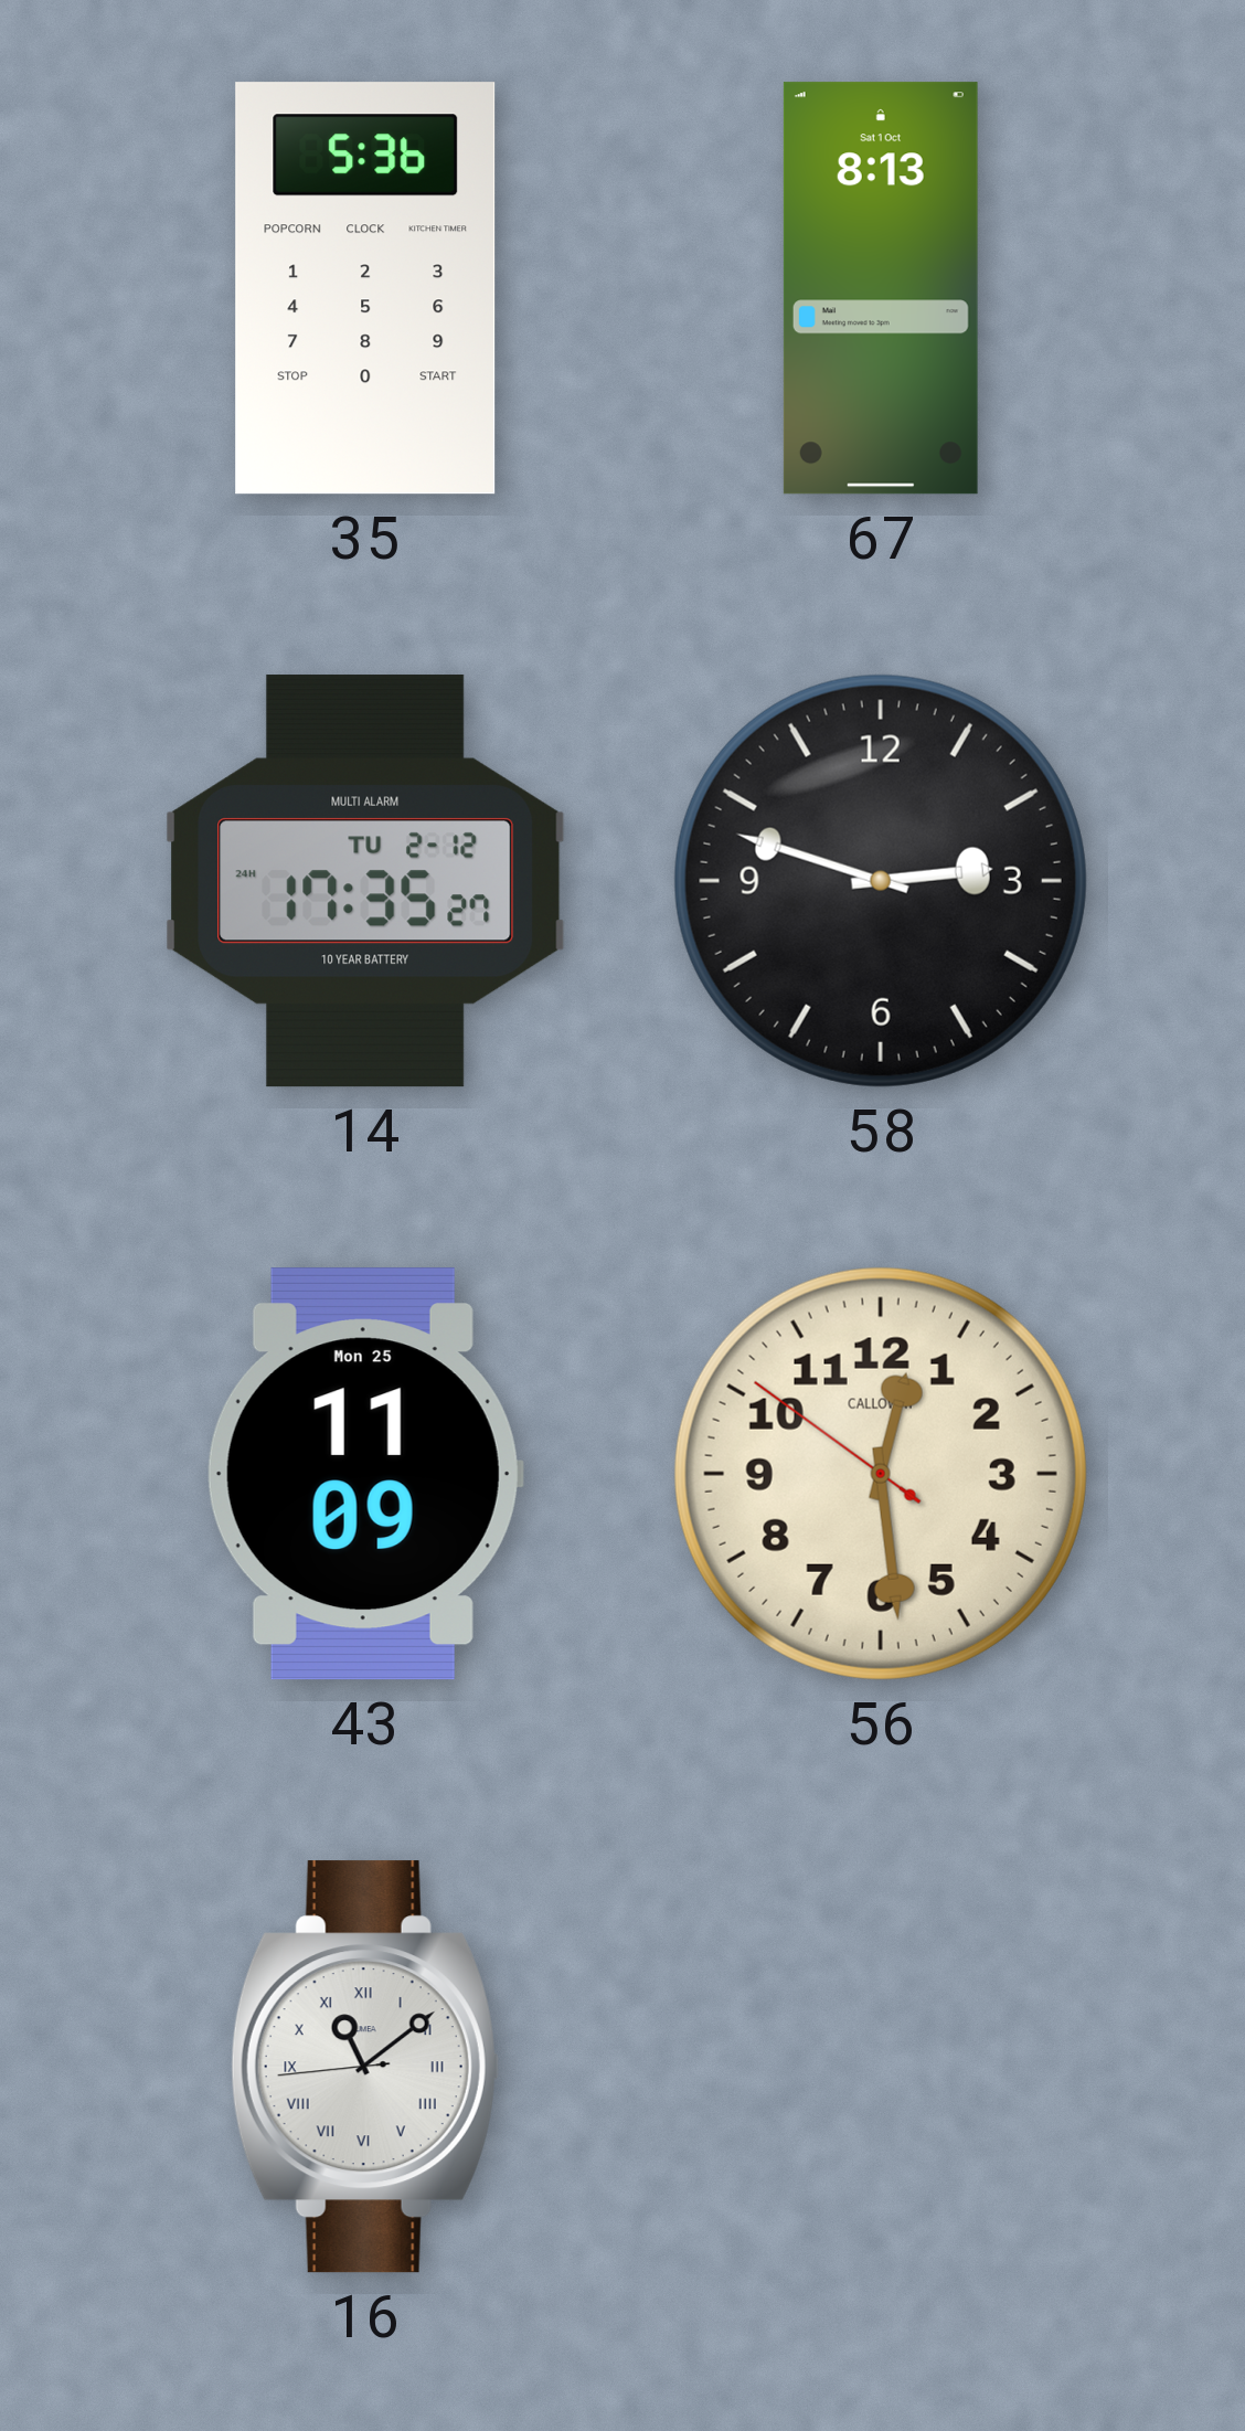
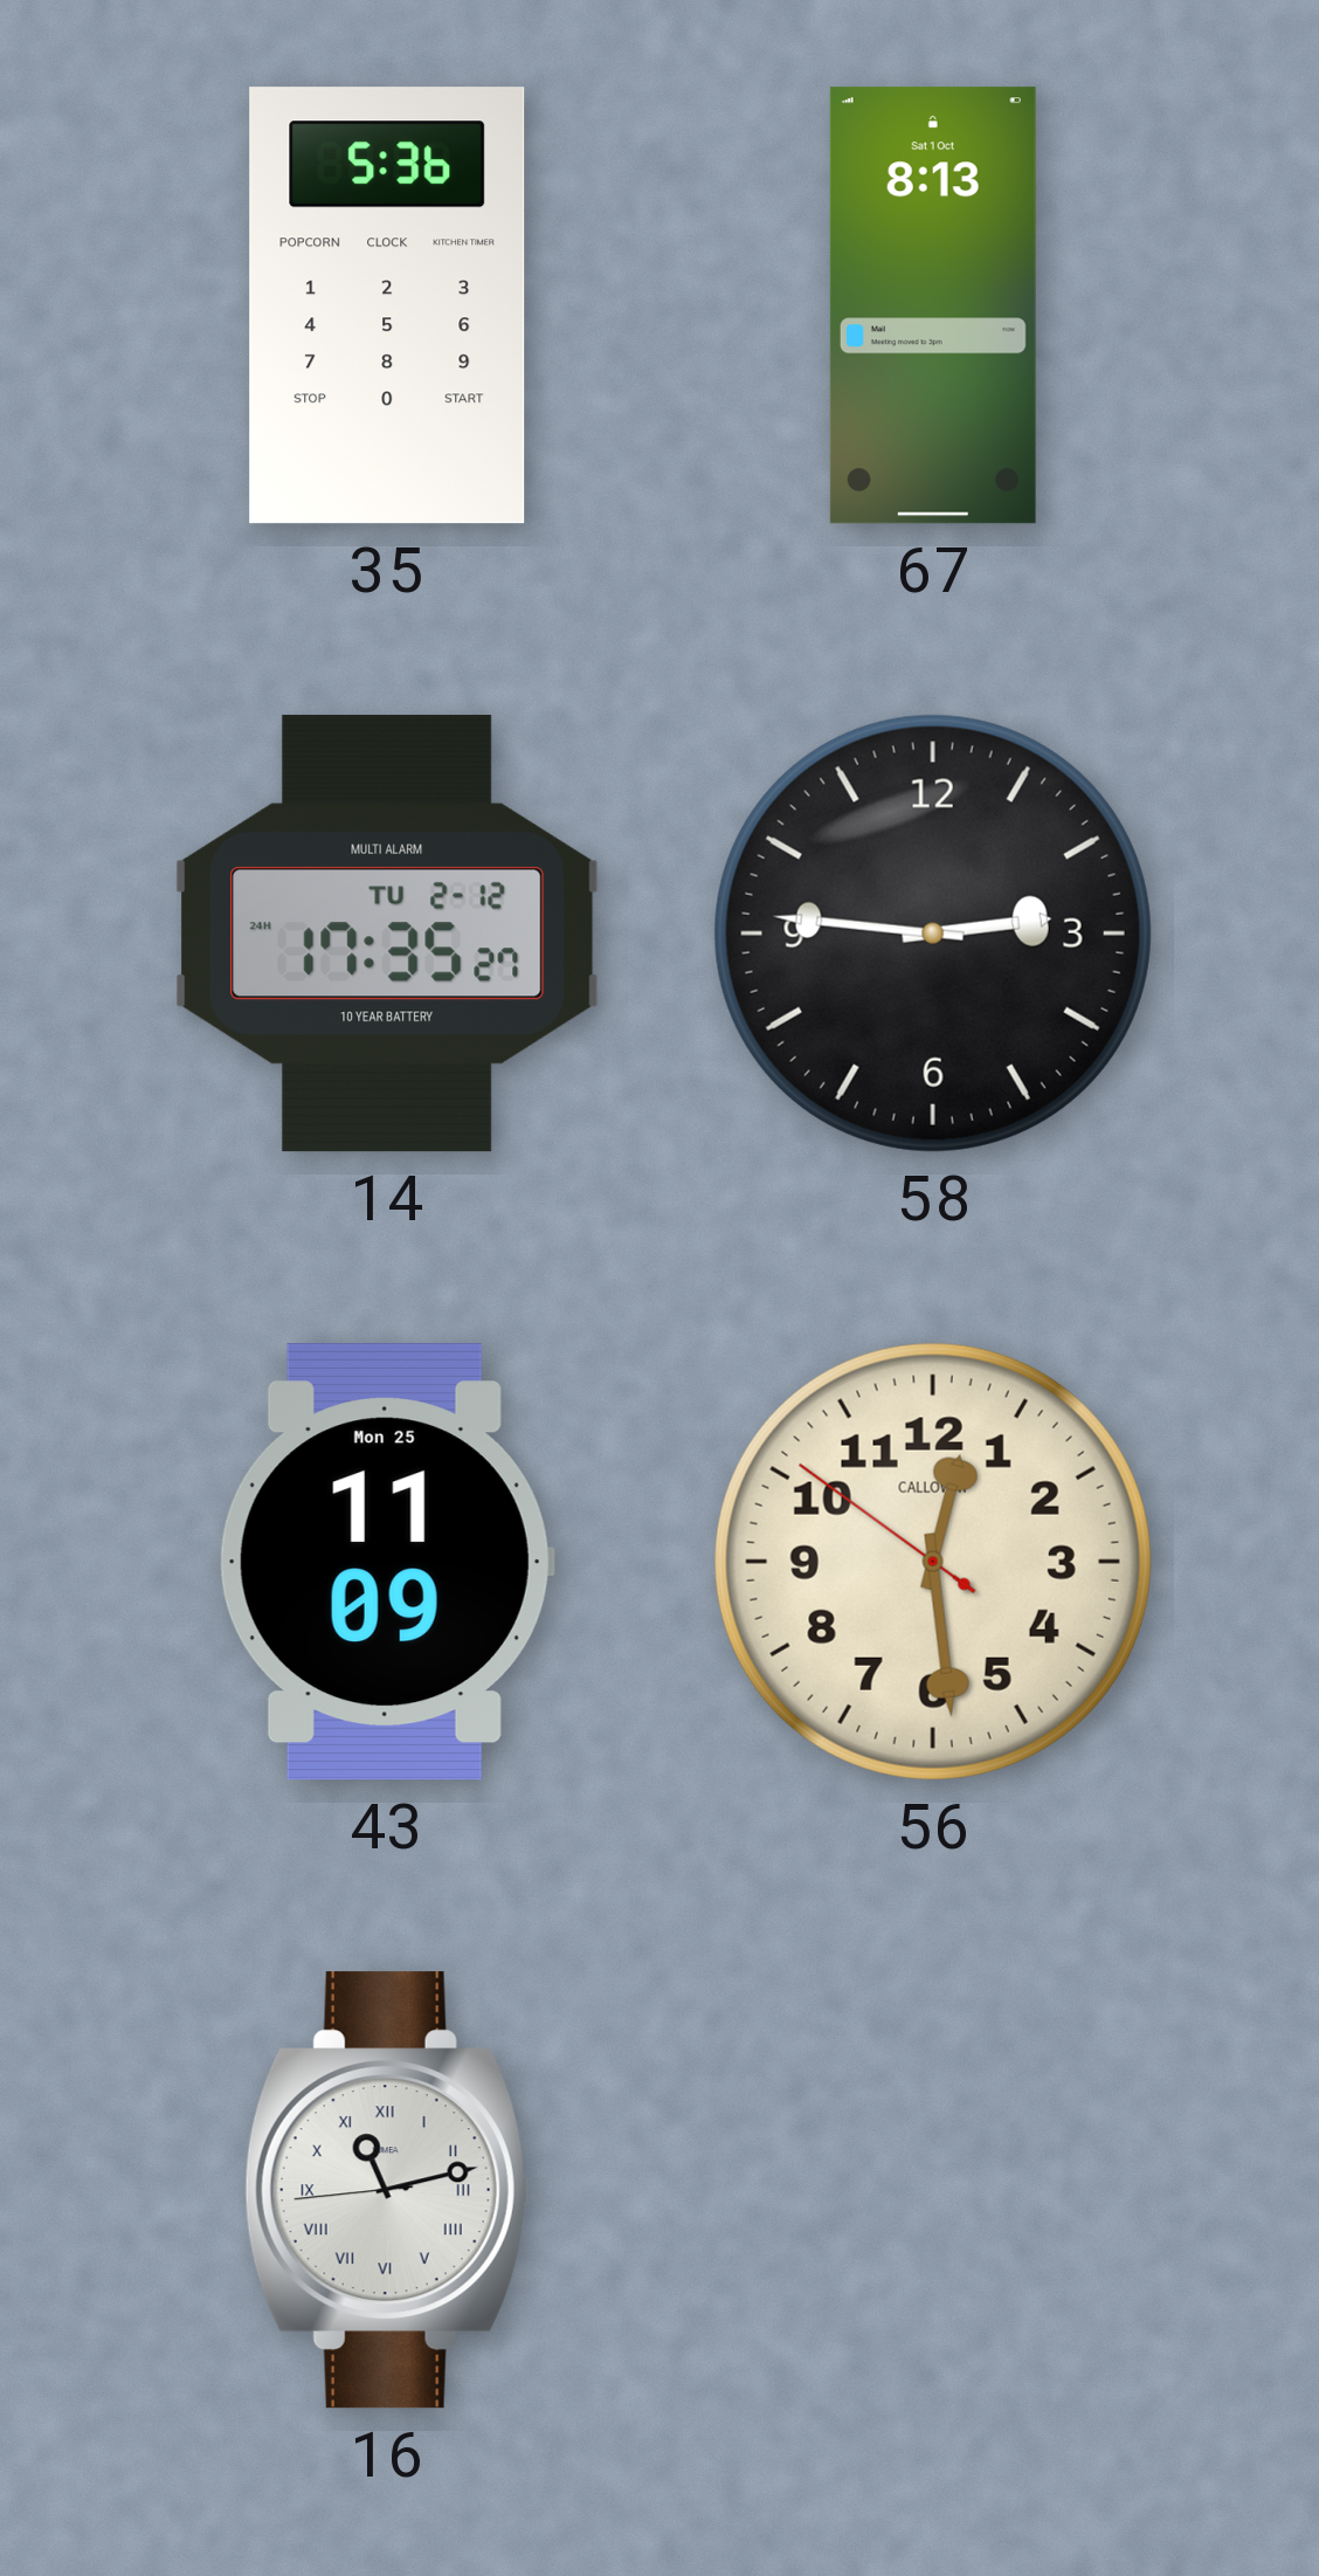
58: 2:48 -> 2:46
16: 11:08 -> 11:12
